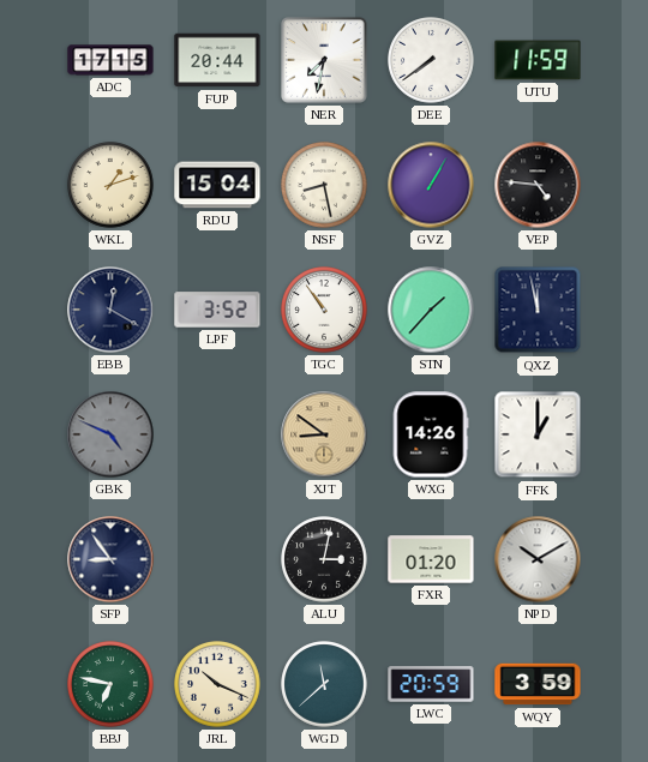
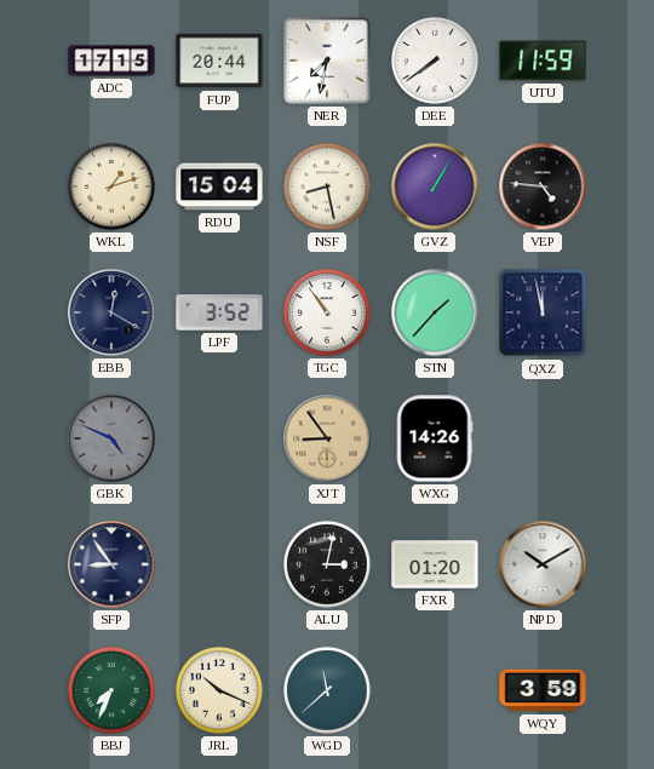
XJT: 8:51 -> 8:54
FFK: 1:00 -> none
BBJ: 6:47 -> 7:34
LWC: 20:59 -> none
